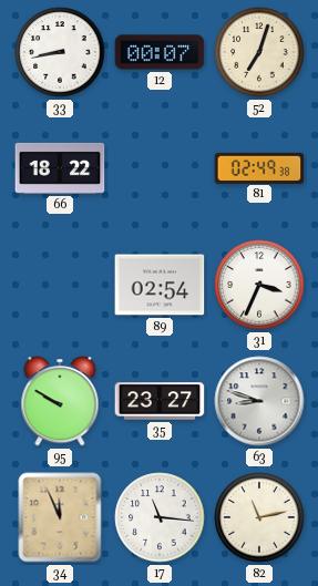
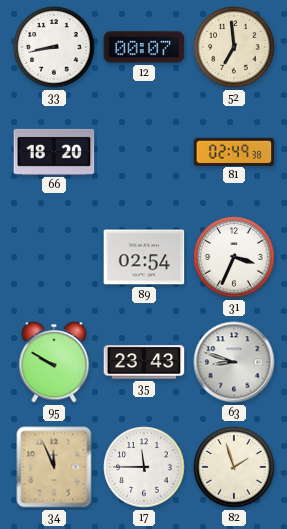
52: 7:03 -> 6:59
66: 18:22 -> 18:20
35: 23:27 -> 23:43
17: 11:16 -> 11:45
82: 11:13 -> 1:57
